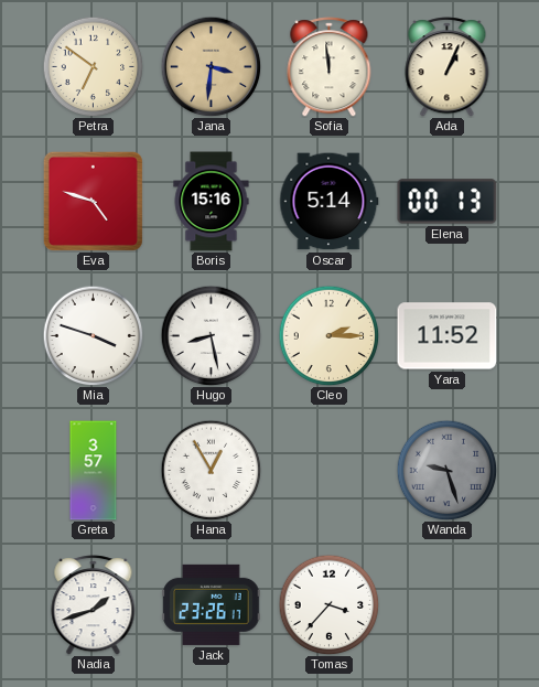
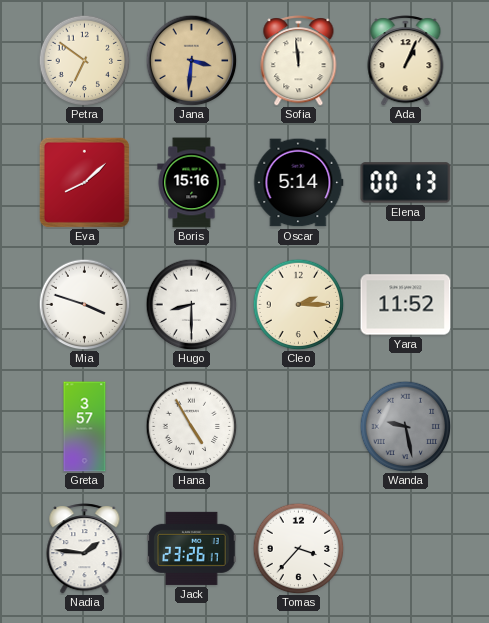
Eva: 4:48 -> 8:08
Hugo: 8:28 -> 8:30
Hana: 12:55 -> 4:55
Wanda: 9:27 -> 9:28
Nadia: 1:42 -> 1:46
